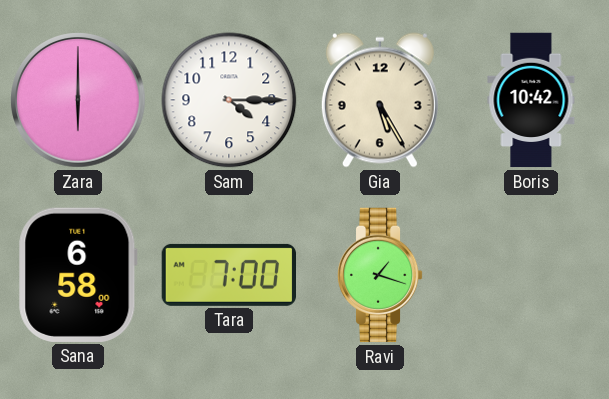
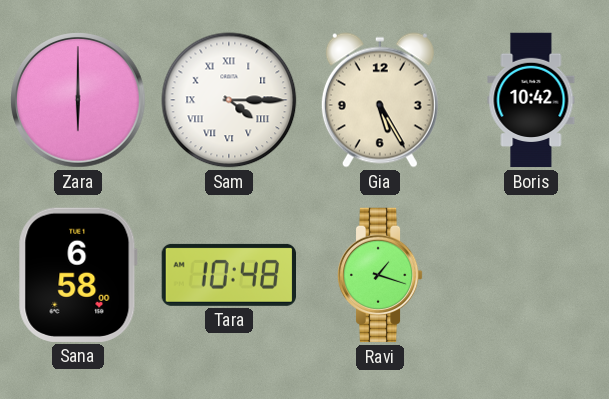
Sam numerals: Arabic -> Roman
Tara: 7:00 -> 10:48
